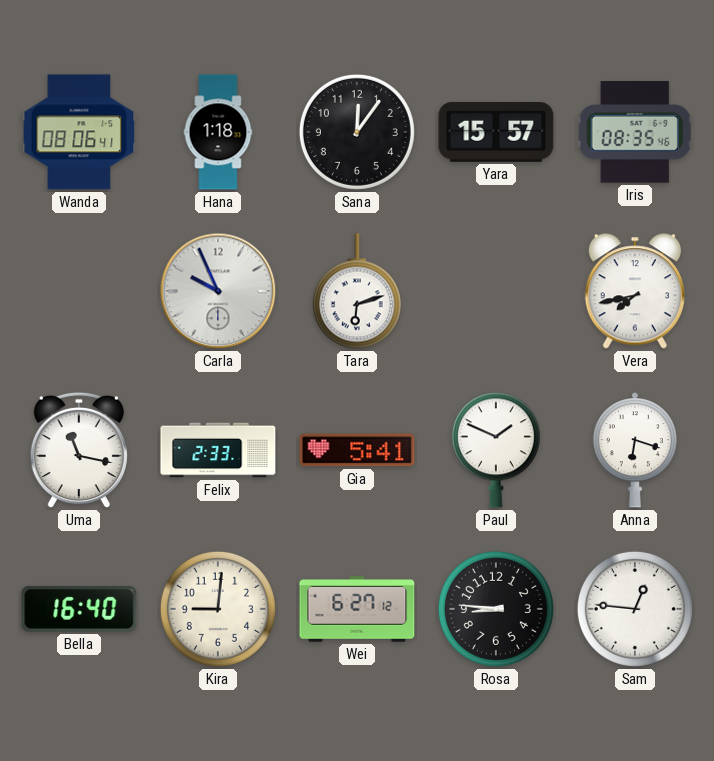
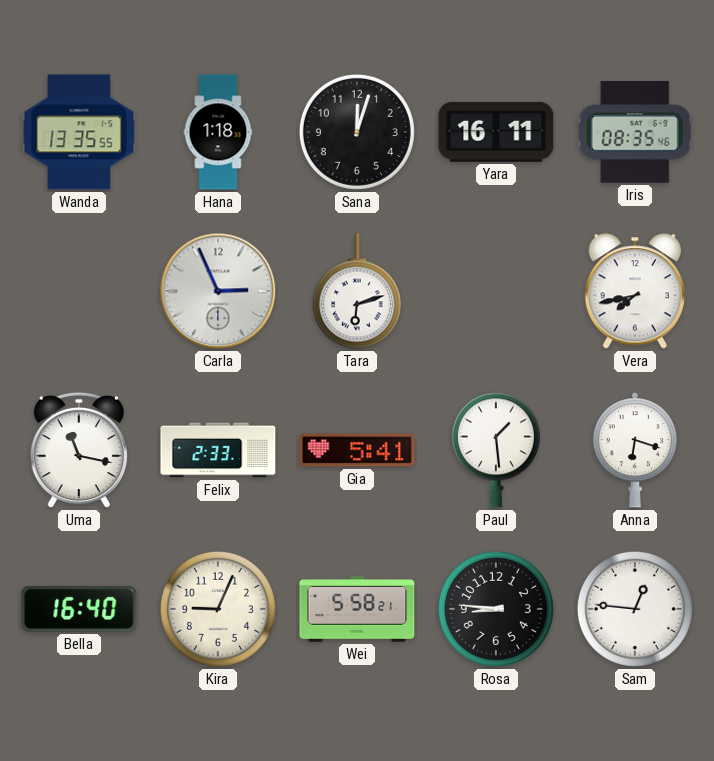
Wanda: 08:06 -> 13:35
Sana: 12:06 -> 12:03
Yara: 15:57 -> 16:11
Carla: 9:56 -> 2:56
Paul: 1:49 -> 1:29
Kira: 9:01 -> 9:04
Wei: 6:27 -> 5:58
